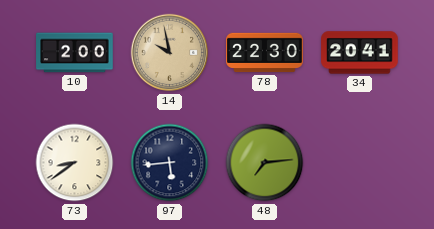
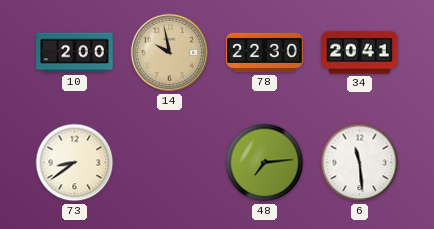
97: 5:44 -> none
6: none -> 11:29
